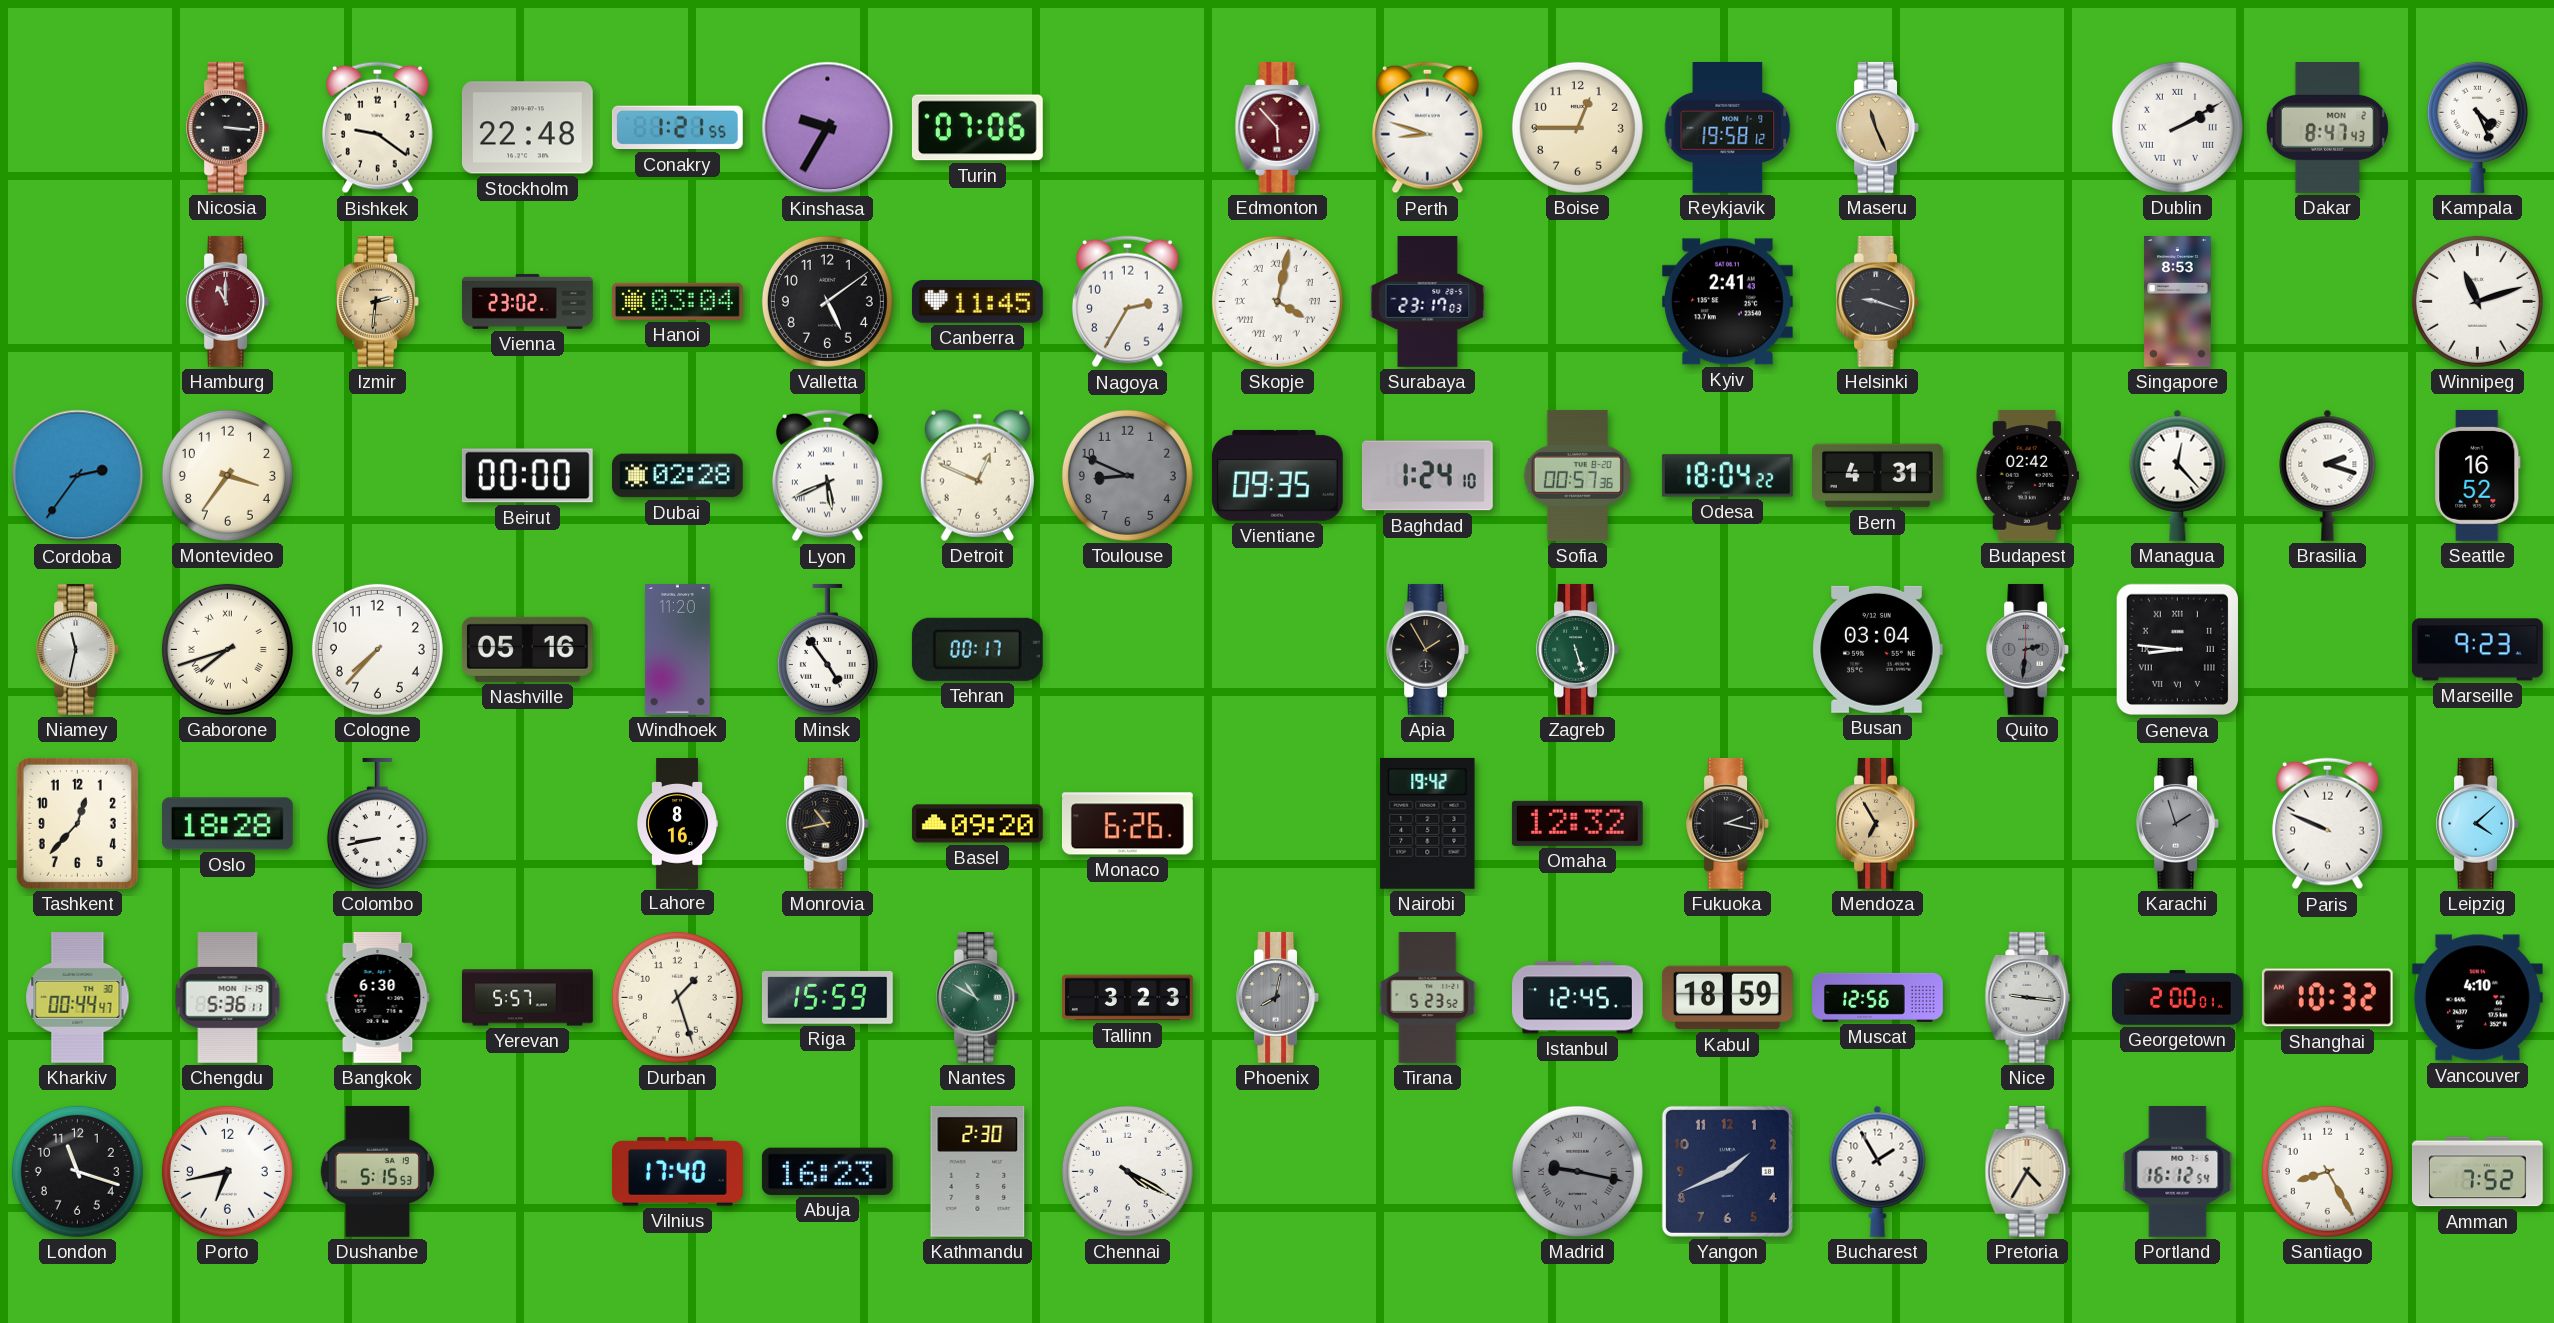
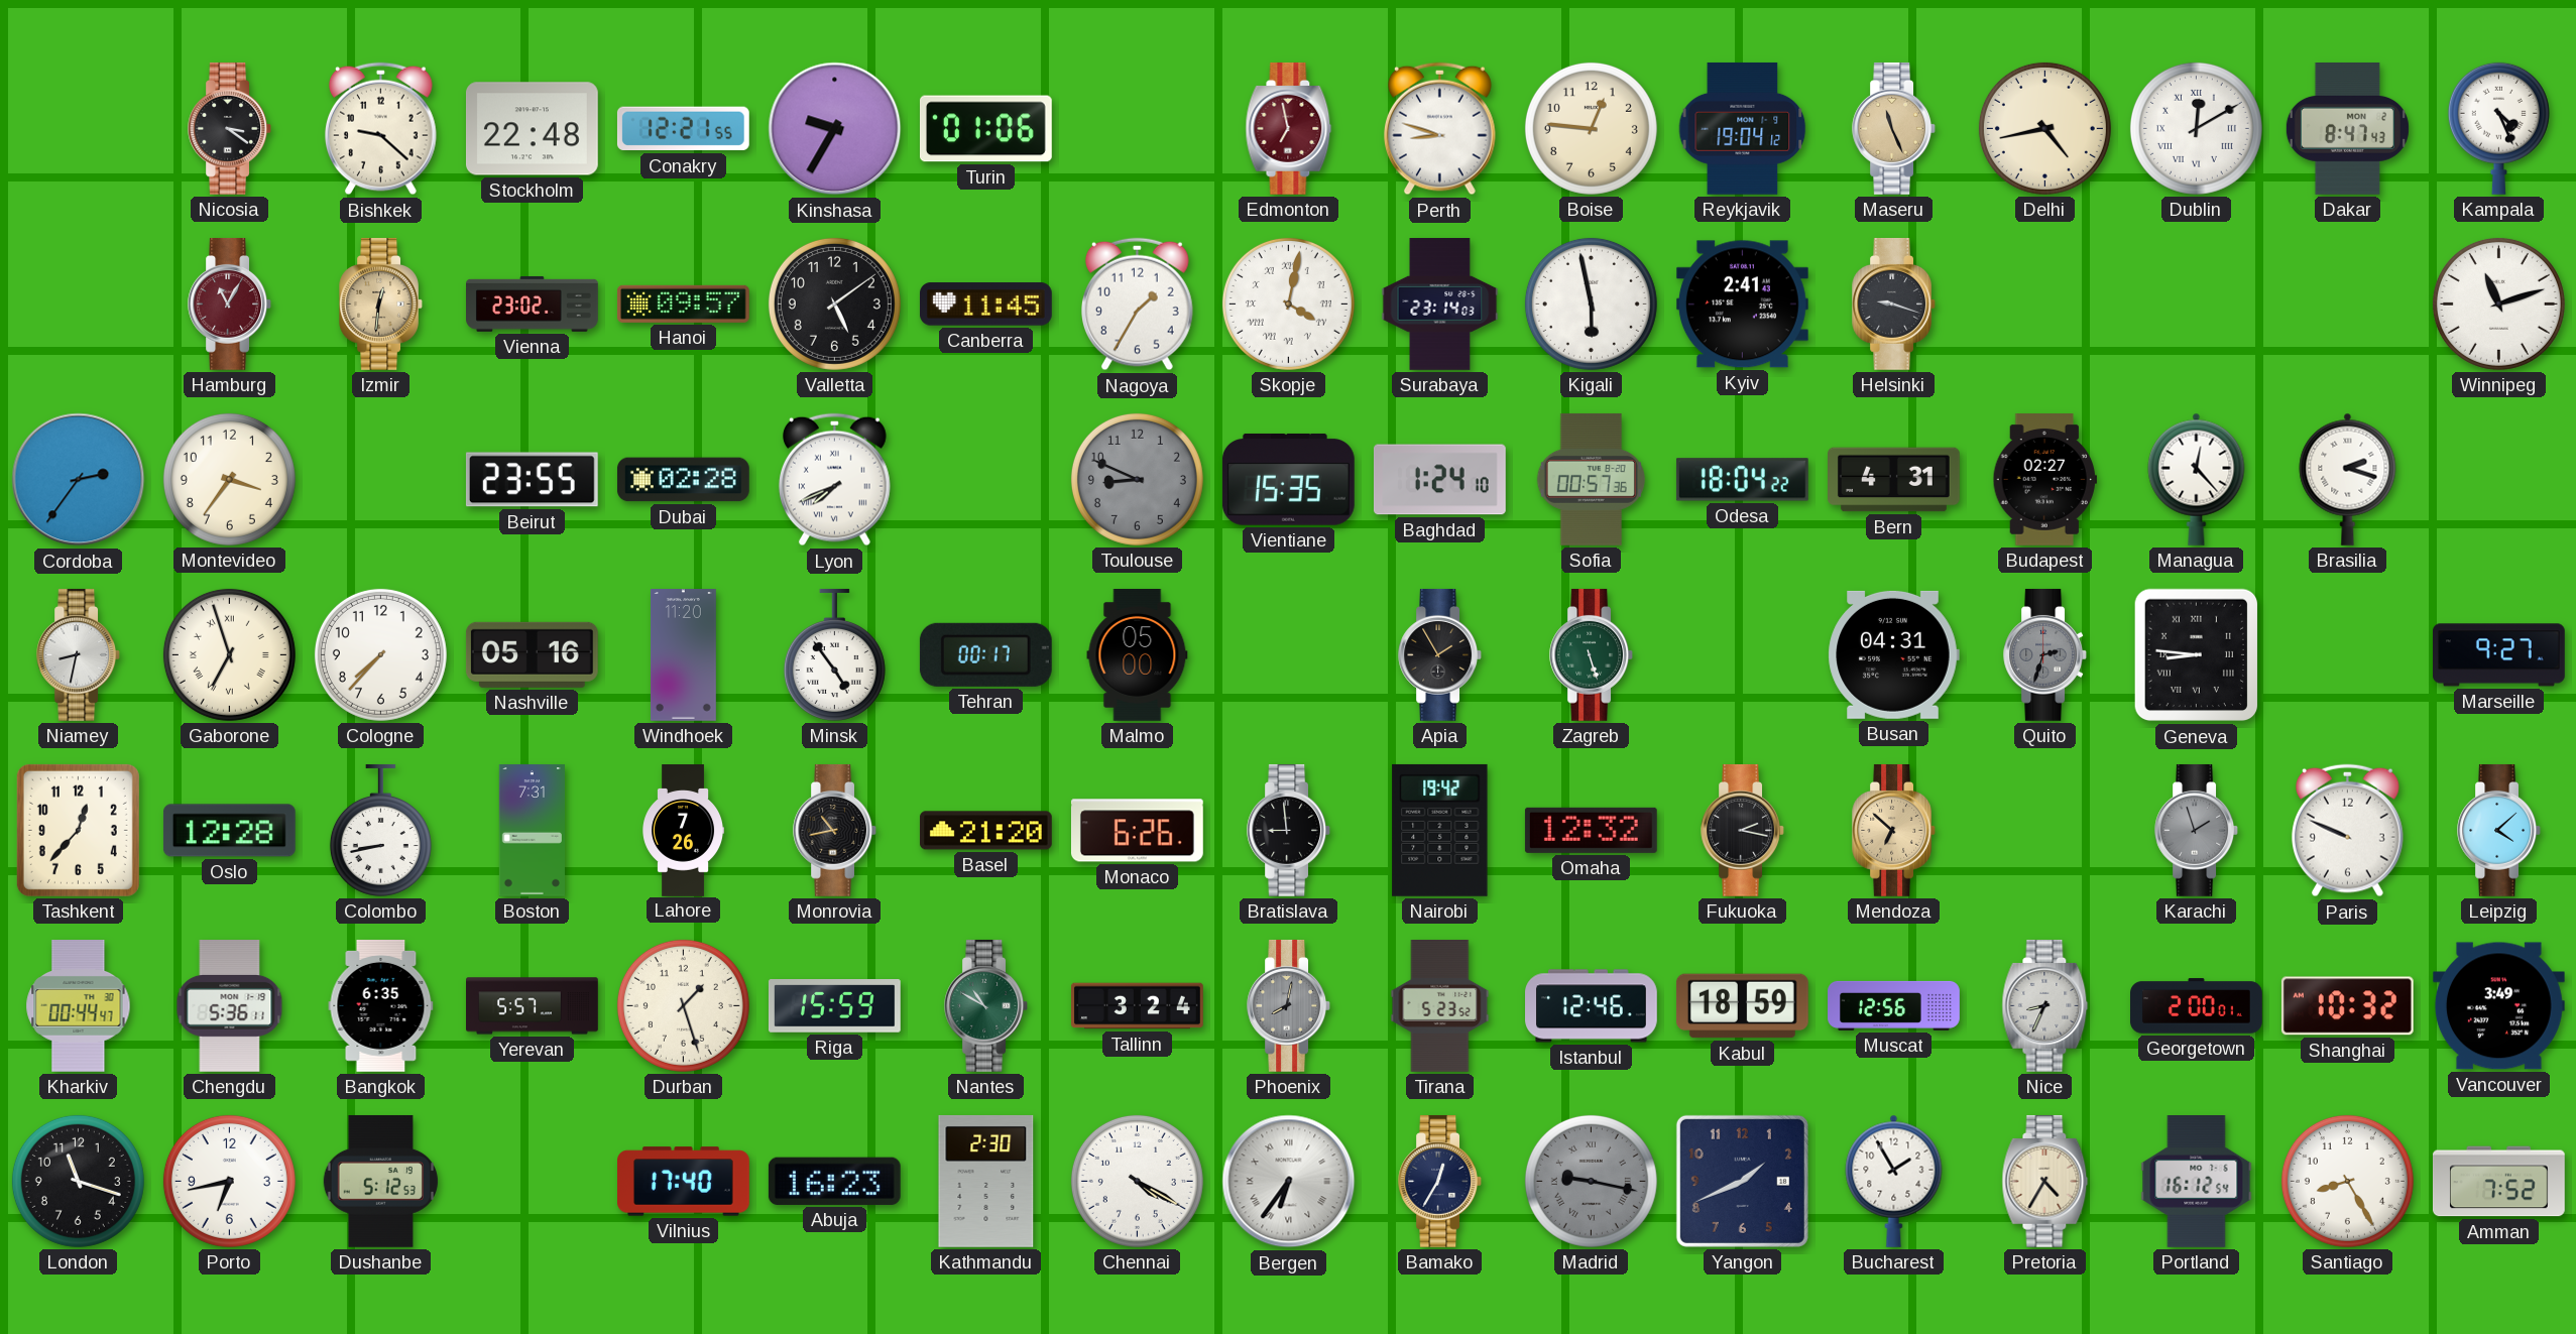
Nicosia: 3:16 -> 3:21
Bishkek: 9:21 -> 9:22
Conakry: 1:21 -> 12:21
Turin: 07:06 -> 01:06
Edmonton: 5:53 -> 6:58
Boise: 12:45 -> 12:46
Reykjavik: 19:58 -> 19:04
Delhi: none -> 4:43
Dublin: 2:10 -> 12:10
Hamburg: 11:00 -> 11:05
Izmir: 2:31 -> 12:31
Hanoi: 03:04 -> 09:57
Nagoya: 2:35 -> 1:35
Surabaya: 23:17 -> 23:14
Kigali: none -> 5:58
Singapore: 8:53 -> none
Beirut: 00:00 -> 23:55
Lyon: 5:41 -> 7:41
Detroit: 12:49 -> none
Vientiane: 09:35 -> 15:35
Budapest: 02:42 -> 02:27
Seattle: 16:52 -> none
Niamey: 11:32 -> 8:32
Gaborone: 7:42 -> 6:57
Malmo: none -> 05:00
Busan: 03:04 -> 04:31
Quito: 2:31 -> 2:33
Marseille: 9:23 -> 9:27
Oslo: 18:28 -> 12:28
Boston: none -> 7:31
Lahore: 8:16 -> 7:26
Basel: 09:20 -> 21:20
Bratislava: none -> 8:59
Mendoza: 6:55 -> 6:52
Bangkok: 6:30 -> 6:35
Tallinn: 3:23 -> 3:24
Istanbul: 12:45 -> 12:46
Nice: 9:16 -> 8:34
Vancouver: 4:10 -> 3:49
Dushanbe: 5:15 -> 5:12
Bergen: none -> 6:36
Bamako: none -> 12:35
